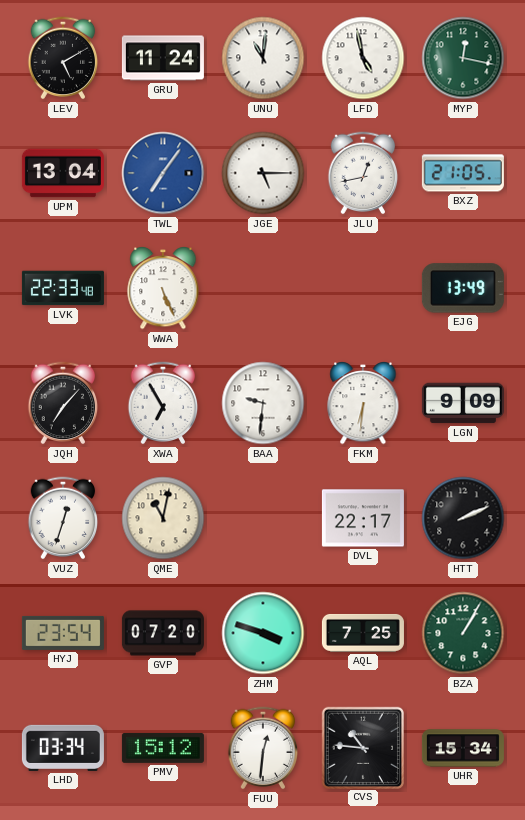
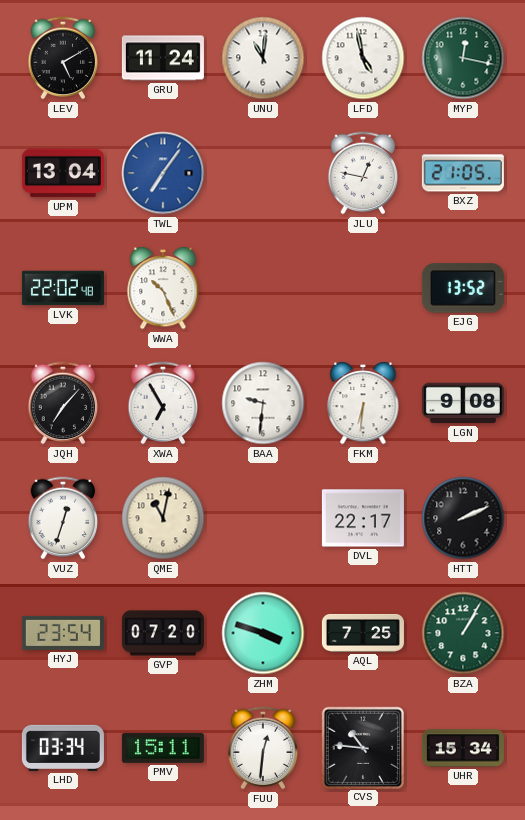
JGE: 5:15 -> none
JLU: 12:43 -> 12:47
LVK: 22:33 -> 22:02
WWA: 5:26 -> 10:26
EJG: 13:49 -> 13:52
LGN: 9:09 -> 9:08
PMV: 15:12 -> 15:11
